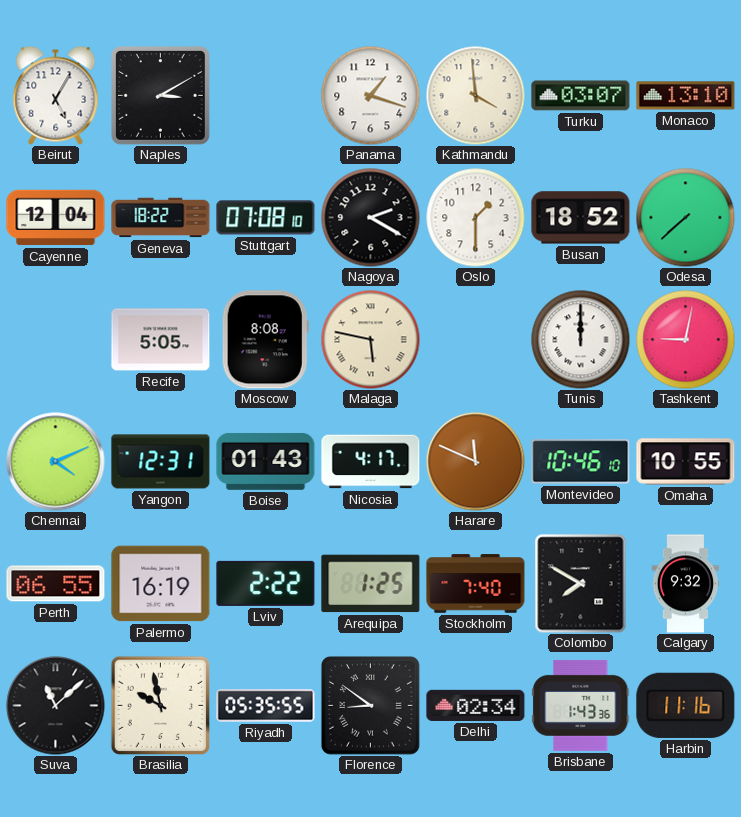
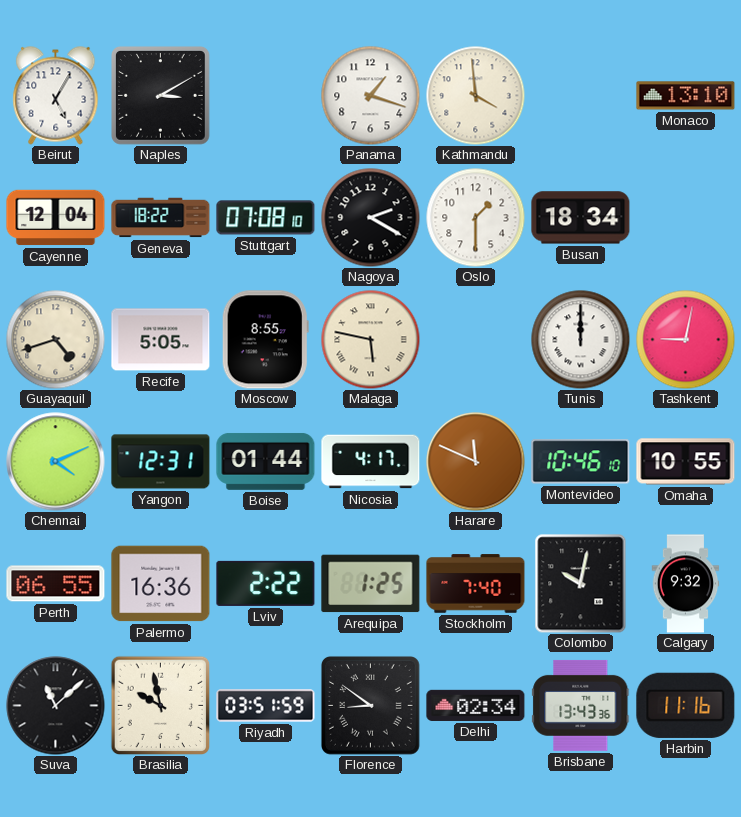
Turku: 03:07 -> none
Busan: 18:52 -> 18:34
Odesa: 7:38 -> none
Guayaquil: none -> 4:42
Moscow: 8:08 -> 8:55
Boise: 01:43 -> 01:44
Palermo: 16:19 -> 16:36
Colombo: 7:50 -> 10:02
Riyadh: 05:35 -> 03:51
Brisbane: 1:43 -> 13:43
